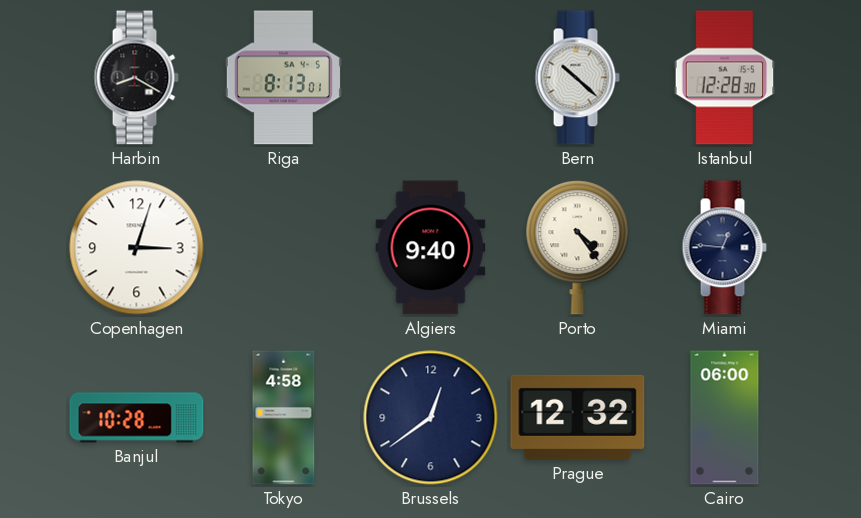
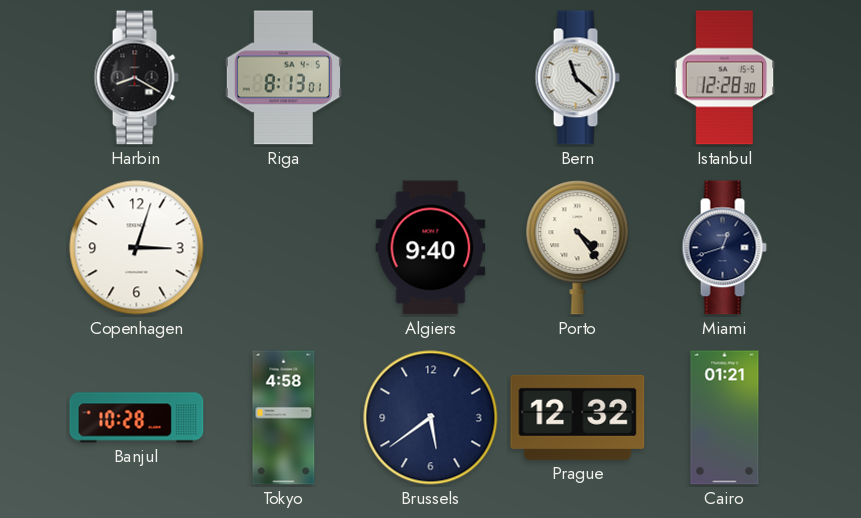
Bern: 10:22 -> 11:22
Miami: 12:46 -> 12:42
Brussels: 12:39 -> 5:39
Cairo: 06:00 -> 01:21
